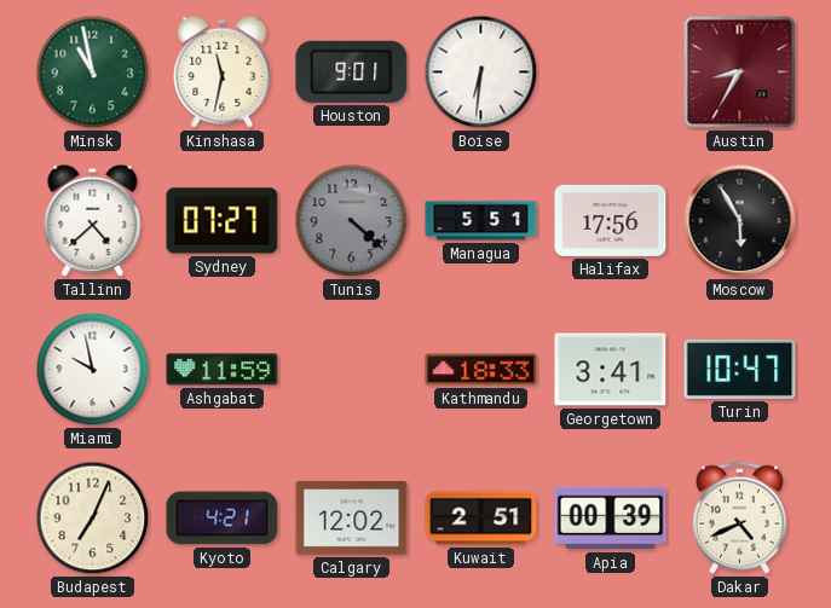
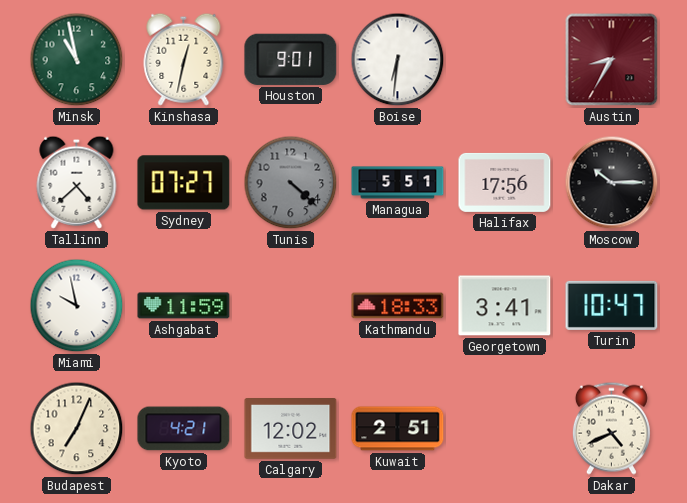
Kinshasa: 11:32 -> 12:32
Moscow: 5:55 -> 10:15
Apia: 00:39 -> none
